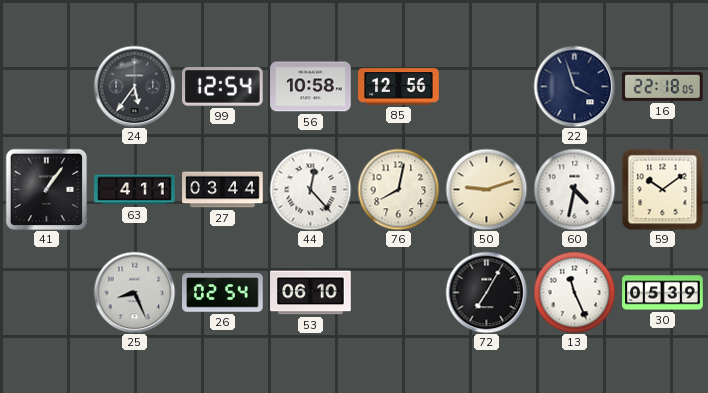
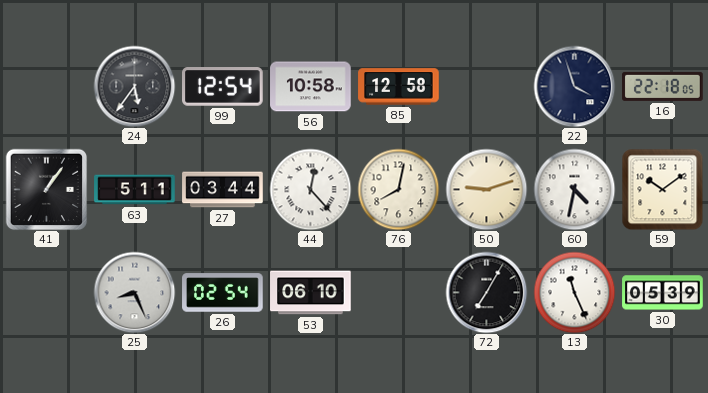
85: 12:56 -> 12:58
63: 4:11 -> 5:11
